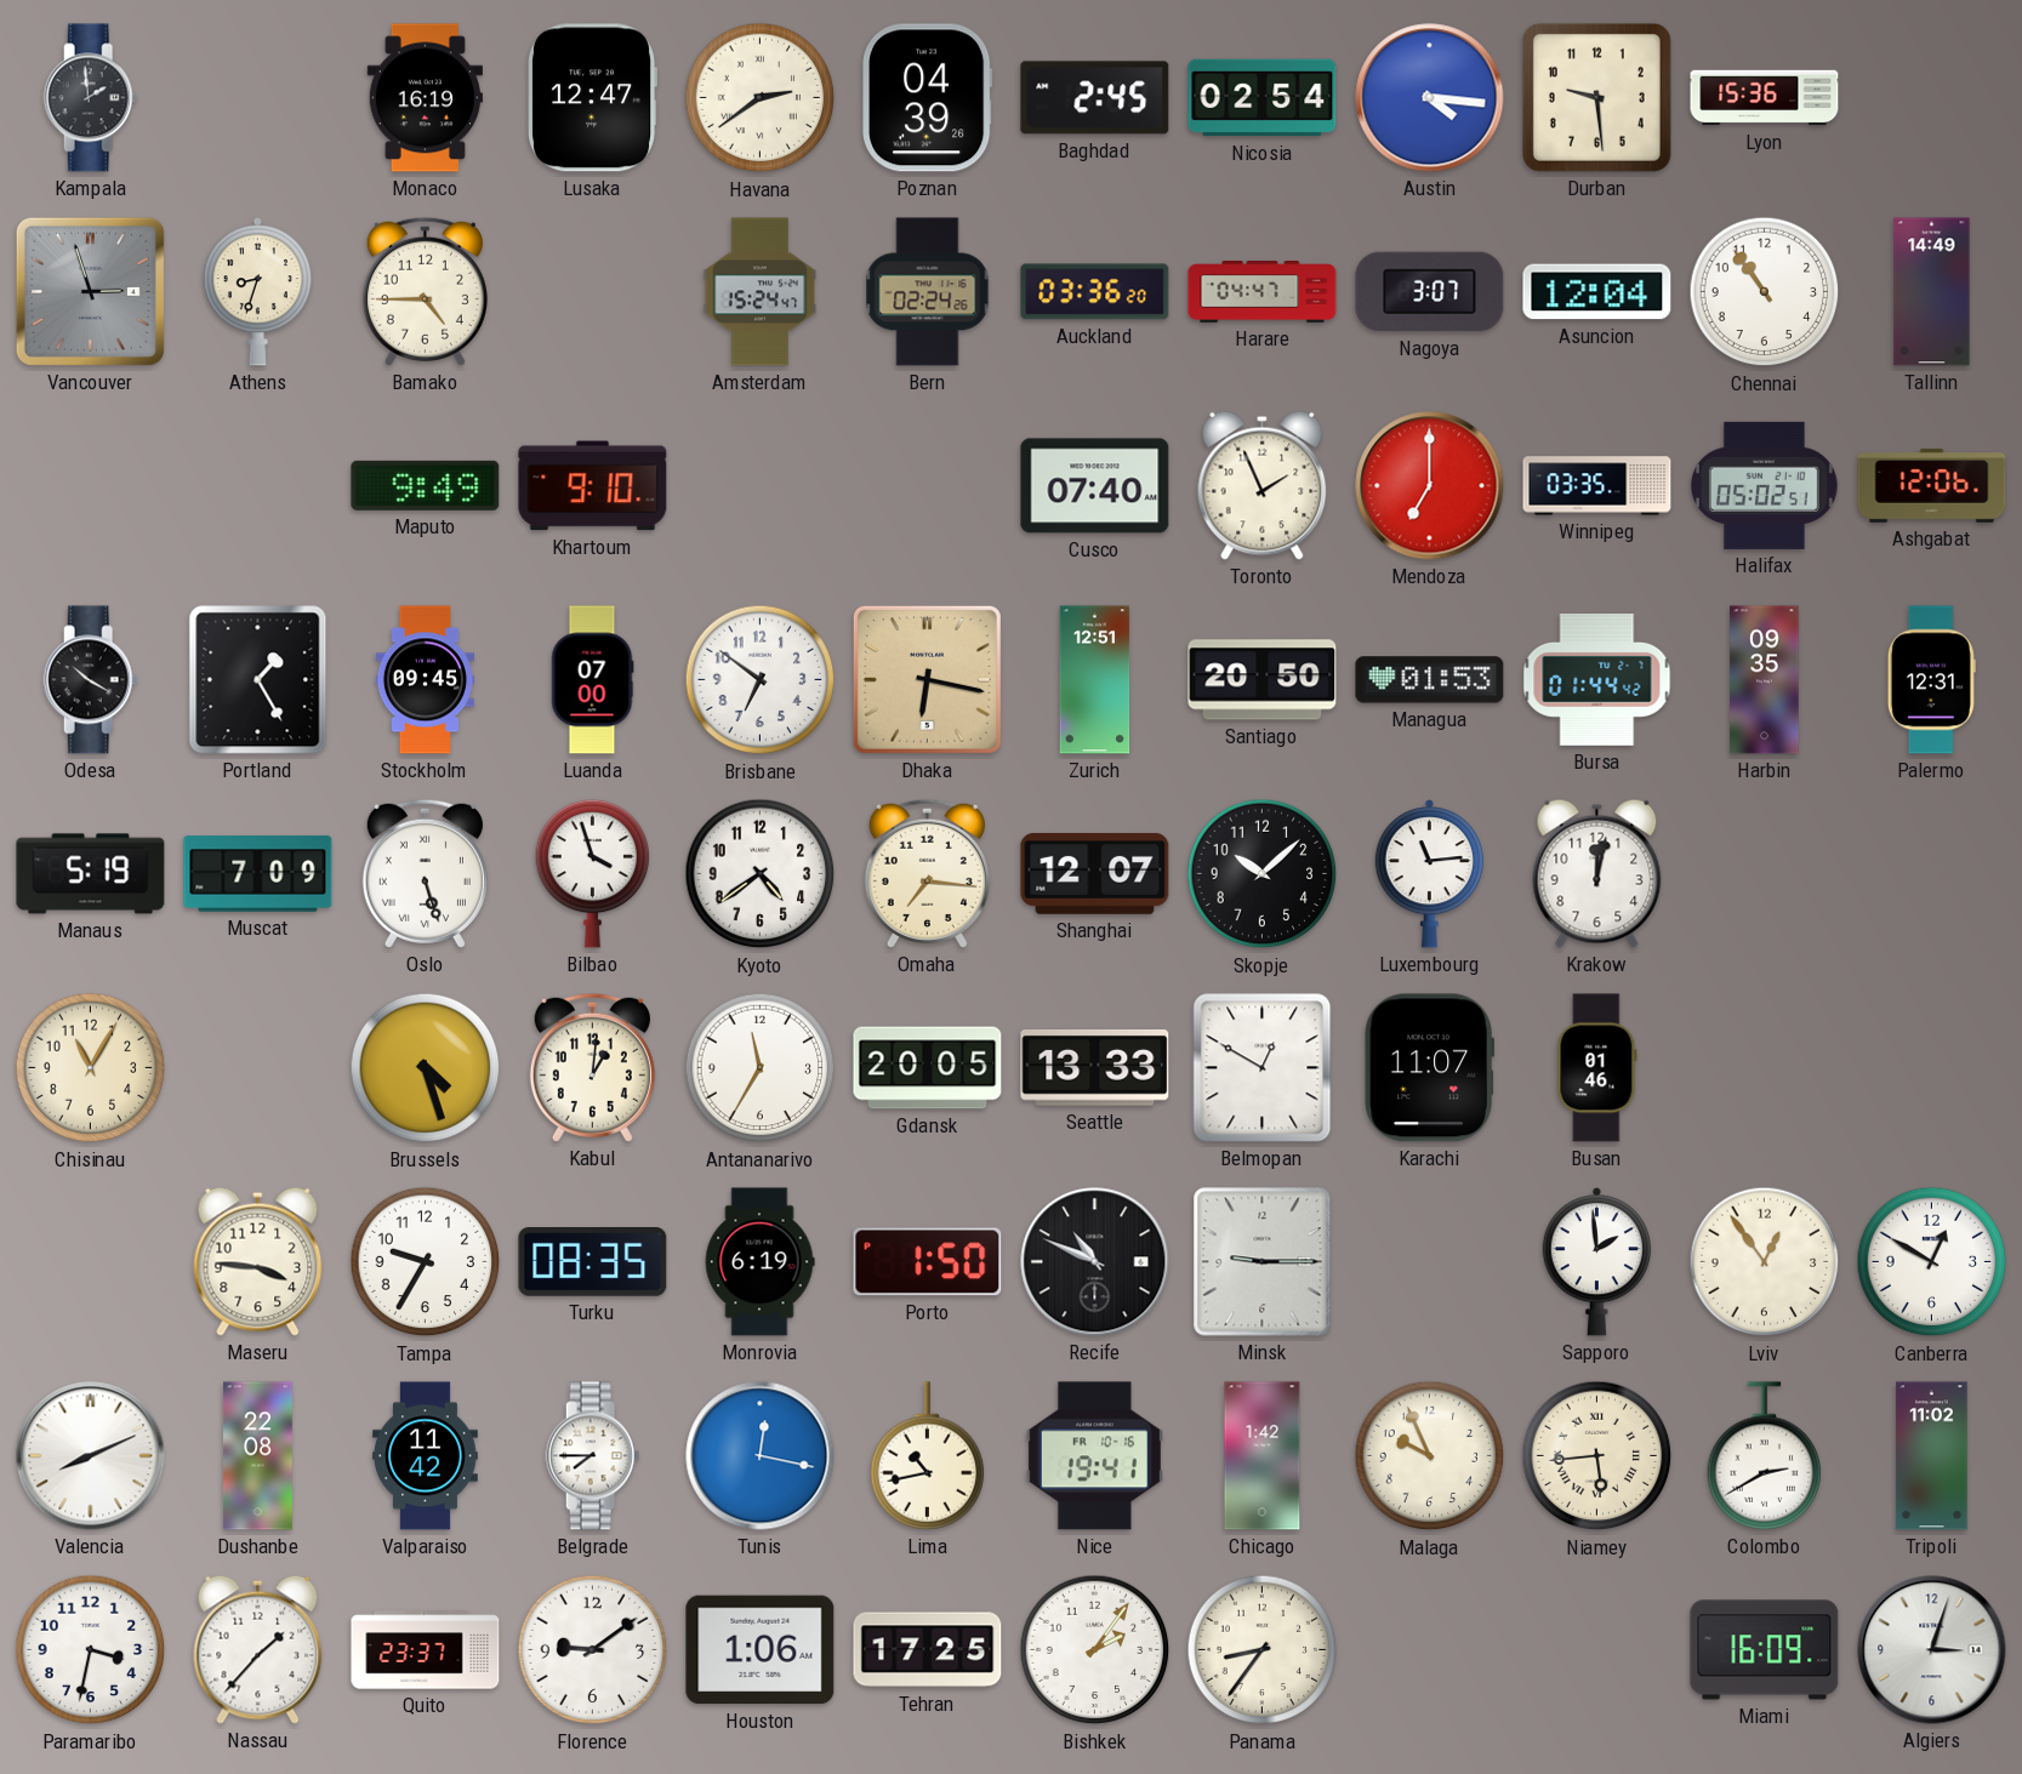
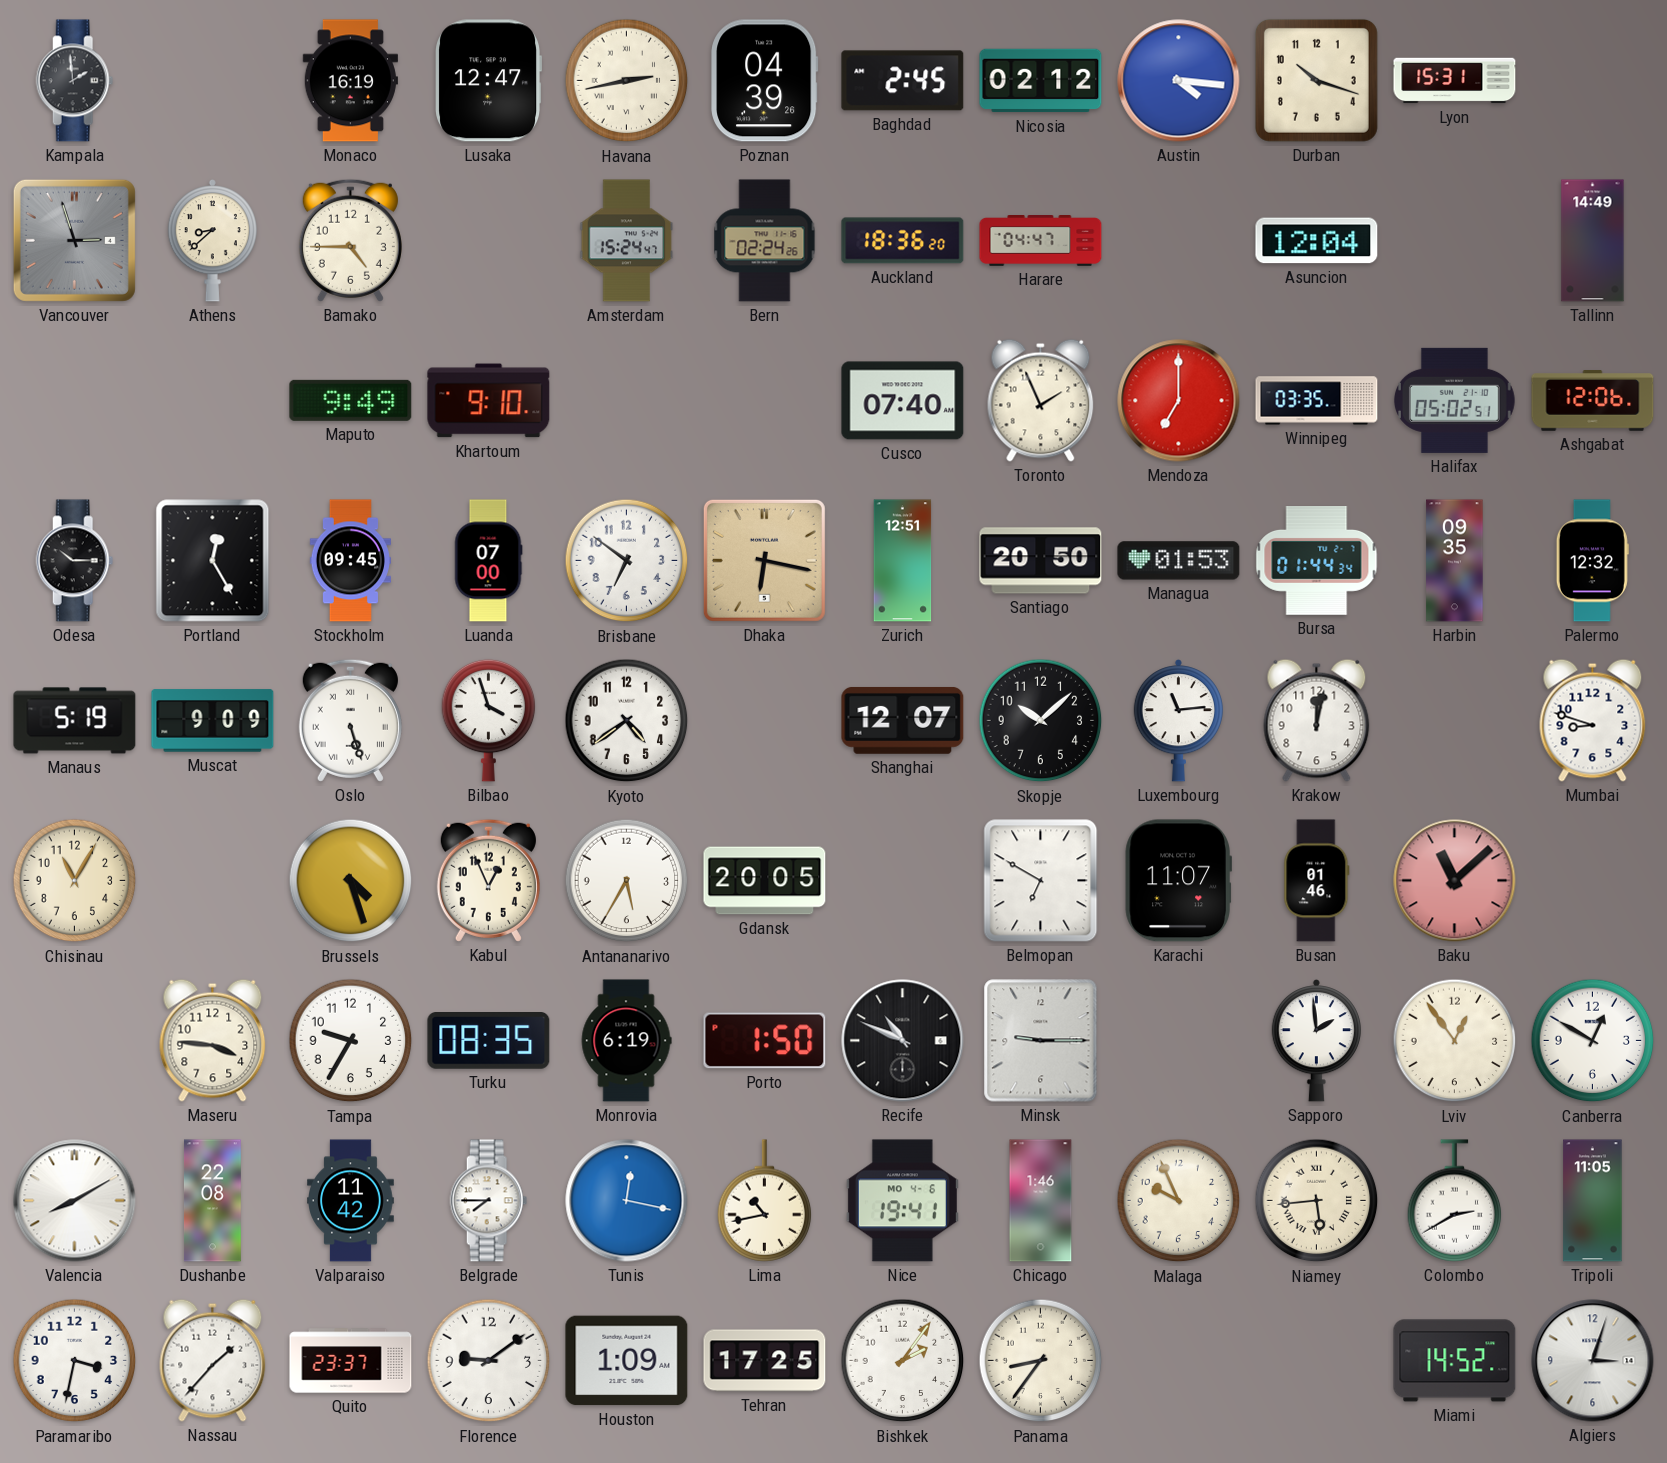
Havana: 2:39 -> 2:43
Nicosia: 02:54 -> 02:12
Durban: 9:29 -> 10:18
Lyon: 15:36 -> 15:31
Athens: 8:33 -> 8:38
Auckland: 03:36 -> 18:36
Nagoya: 3:07 -> none
Chennai: 10:54 -> none
Odesa: 10:20 -> 10:15
Portland: 1:25 -> 12:25
Bursa: 01:44:42 -> 01:44:34
Palermo: 12:31 -> 12:32
Muscat: 7:09 -> 9:09
Omaha: 7:16 -> none
Mumbai: none -> 8:48
Kabul: 1:01 -> 12:56
Antananarivo: 11:35 -> 5:35
Seattle: 13:33 -> none
Belmopan: 12:50 -> 6:50
Baku: none -> 11:08
Valencia: 8:11 -> 8:10
Nice date: FR 10-16 -> MO 4-6
Chicago: 1:42 -> 1:46
Tripoli: 11:02 -> 11:05
Houston: 1:06 -> 1:09
Miami: 16:09 -> 14:52
